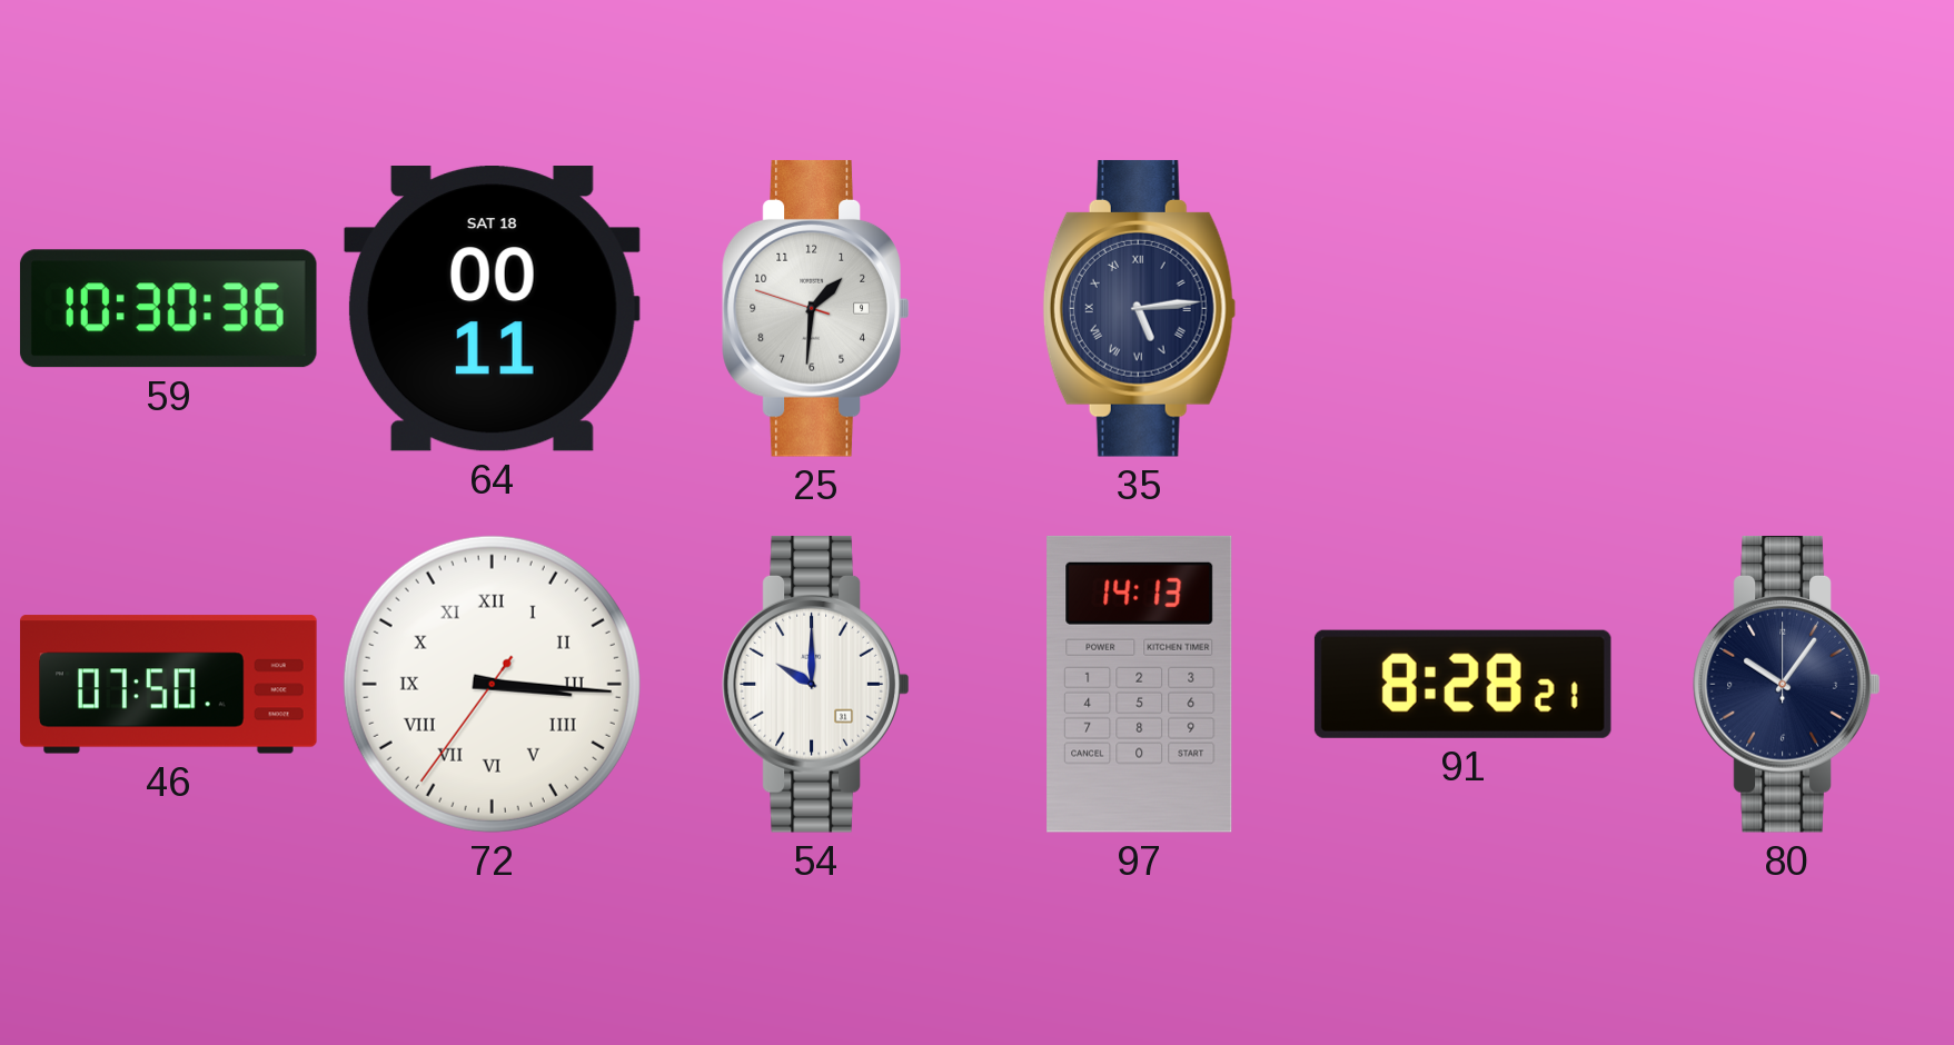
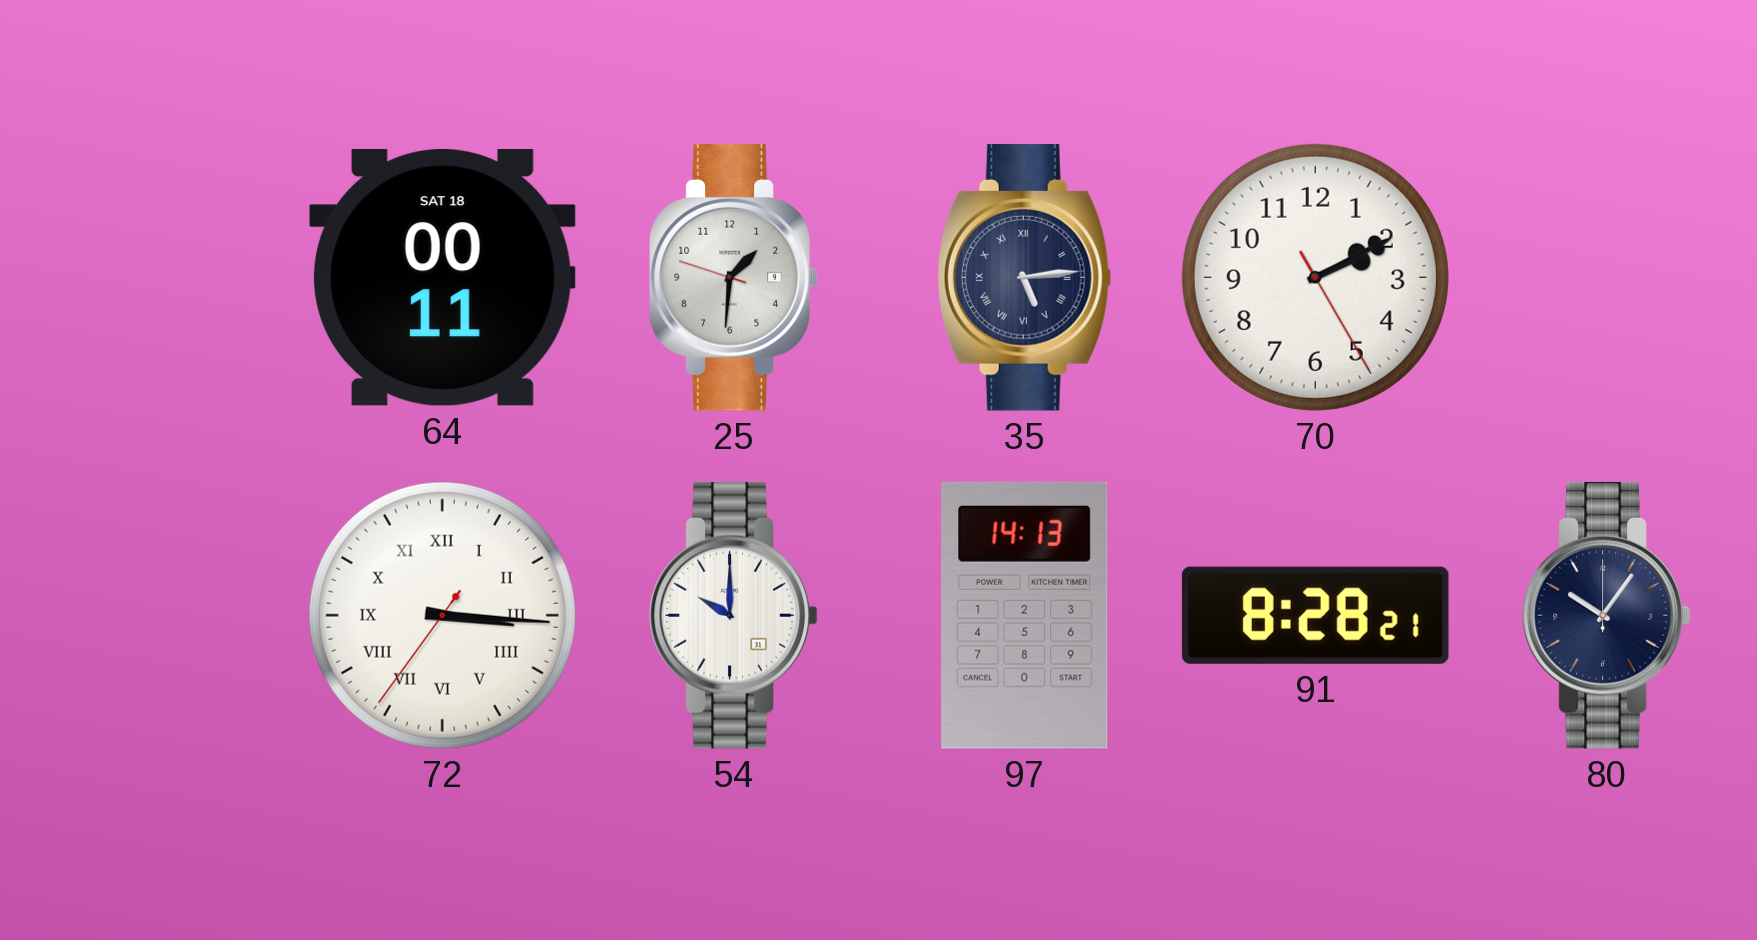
59: 10:30 -> none
70: none -> 2:10
46: 07:50 -> none
